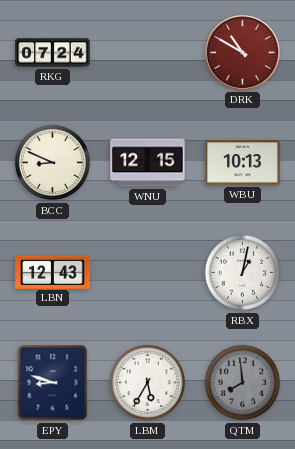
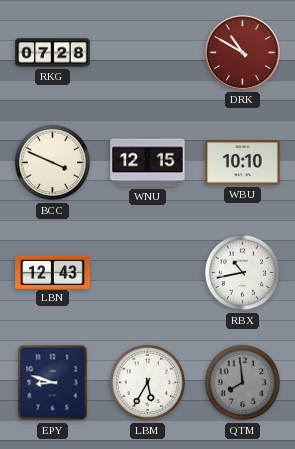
RKG: 07:24 -> 07:28
BCC: 8:49 -> 3:49
WBU: 10:13 -> 10:10
RBX: 1:02 -> 10:43
